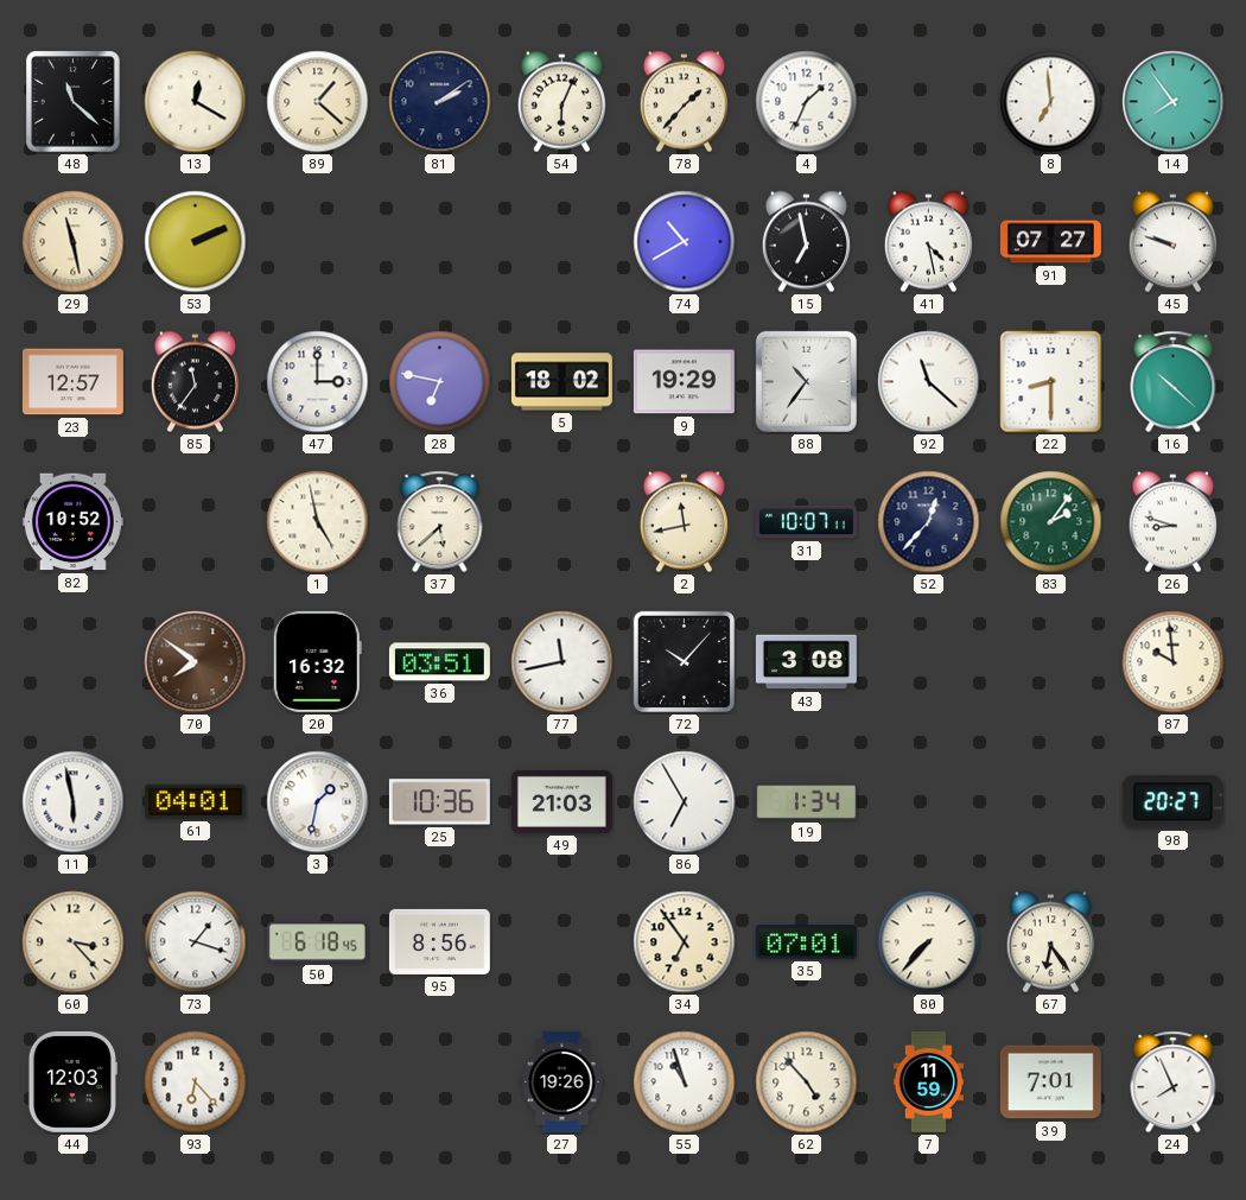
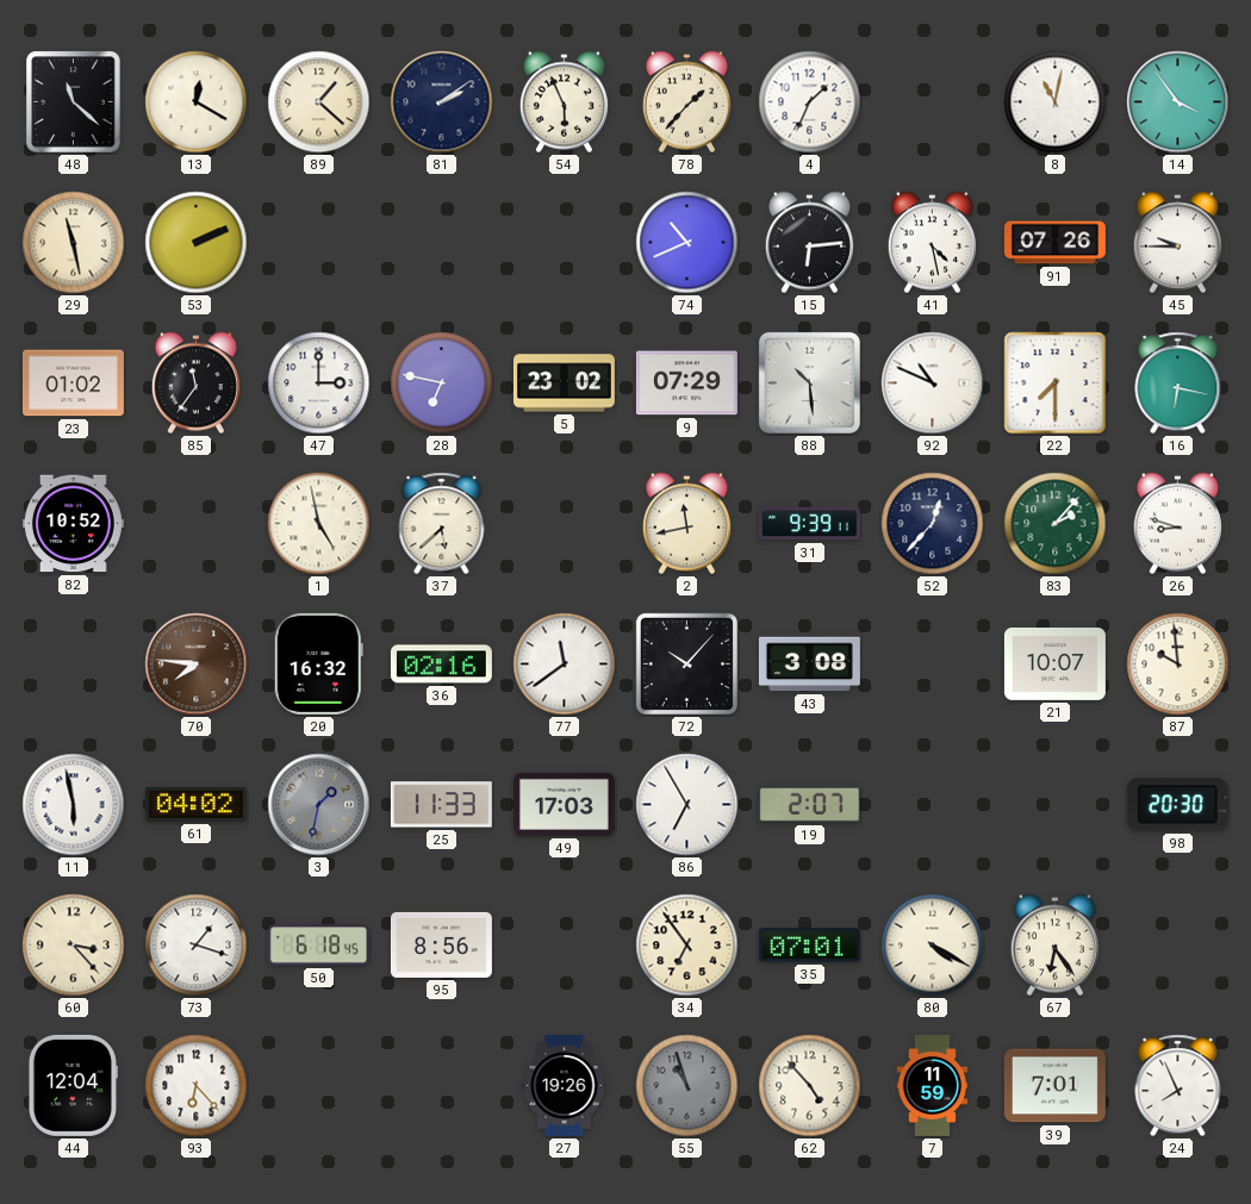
54: 6:04 -> 5:56
8: 6:59 -> 11:02
14: 7:54 -> 3:54
74: 10:40 -> 10:41
15: 6:58 -> 6:14
91: 07:27 -> 07:26
45: 9:48 -> 9:45
23: 12:57 -> 01:02
5: 18:02 -> 23:02
9: 19:29 -> 07:29
88: 10:36 -> 10:29
92: 11:22 -> 10:49
22: 8:30 -> 7:30
16: 10:22 -> 6:17
31: 10:07 -> 9:39
83: 2:06 -> 2:07
70: 7:51 -> 7:46
36: 03:51 -> 02:16
77: 11:43 -> 11:39
21: none -> 10:07
61: 04:01 -> 04:02
3 dial: white -> grey
25: 10:36 -> 11:33
49: 21:03 -> 17:03
19: 1:34 -> 2:07
98: 20:27 -> 20:30
80: 7:37 -> 4:20
44: 12:03 -> 12:04
55 dial: white -> grey
